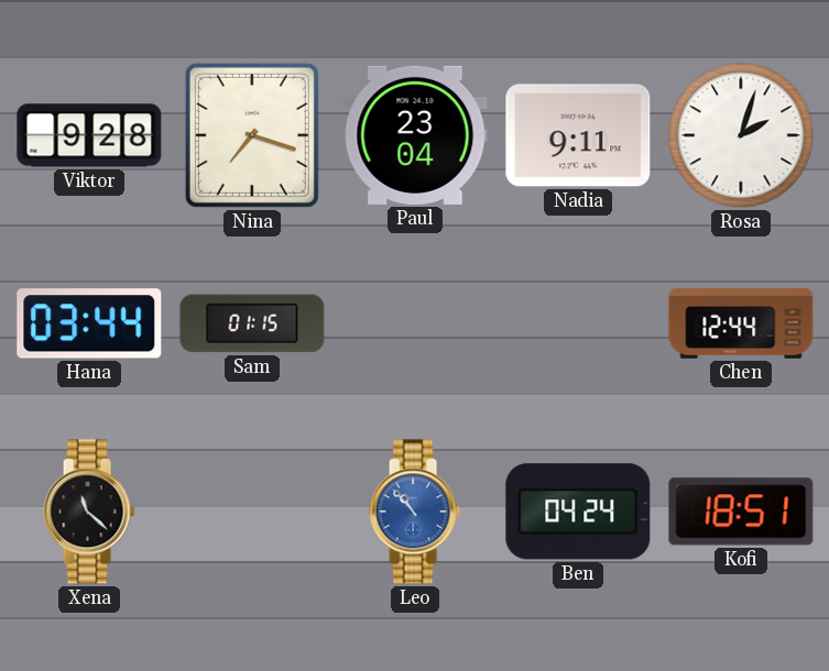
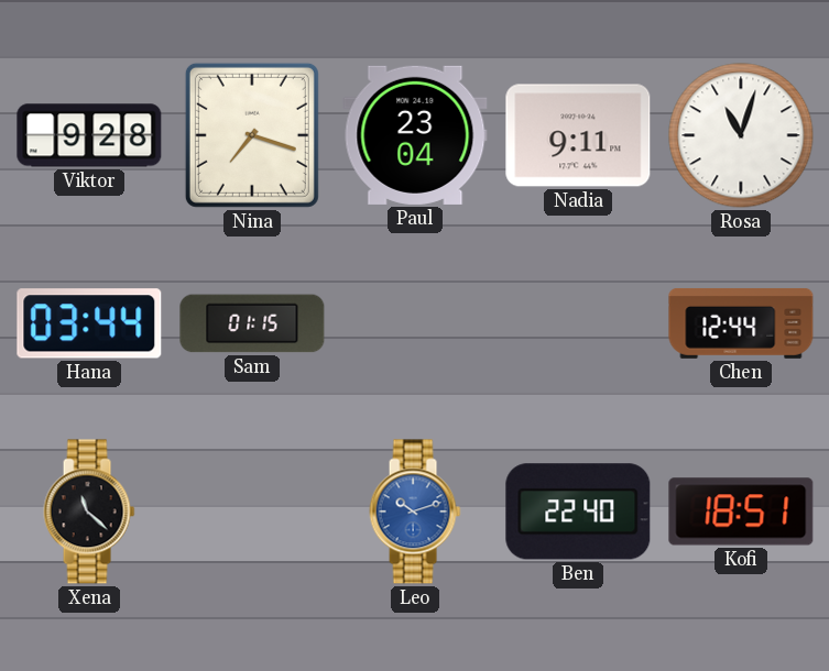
Rosa: 2:03 -> 11:03
Leo: 10:53 -> 10:12
Ben: 04:24 -> 22:40
